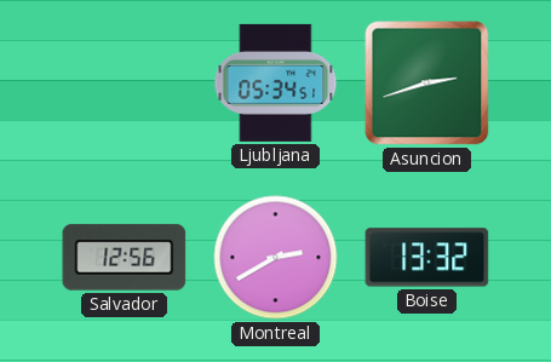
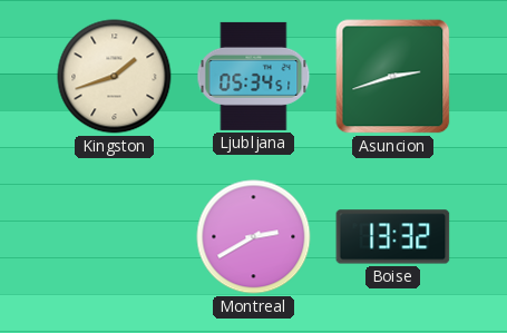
Kingston: none -> 1:42
Salvador: 12:56 -> none
